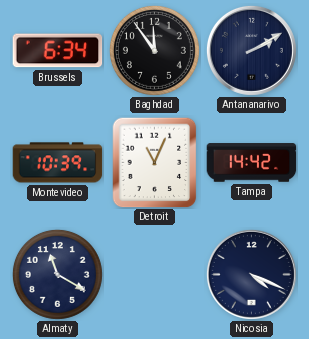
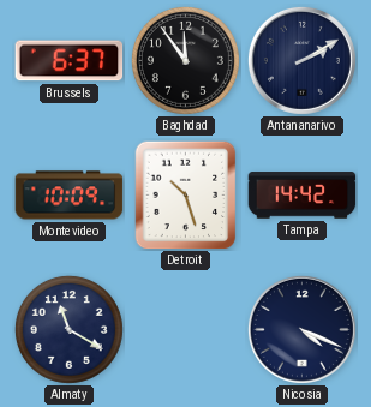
Brussels: 6:34 -> 6:37
Montevideo: 10:39 -> 10:09
Detroit: 11:04 -> 10:27
